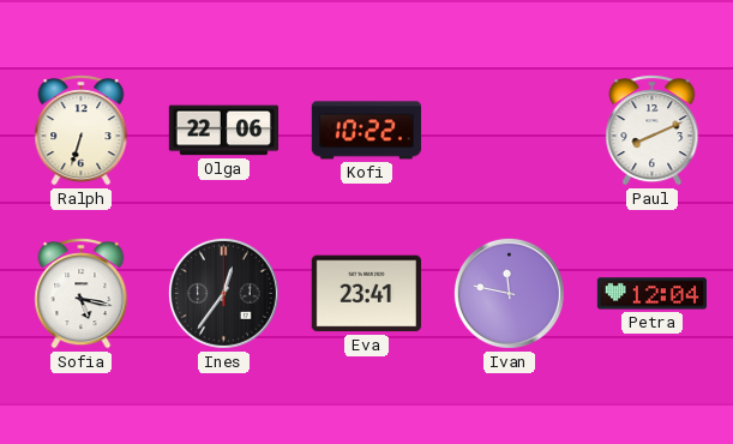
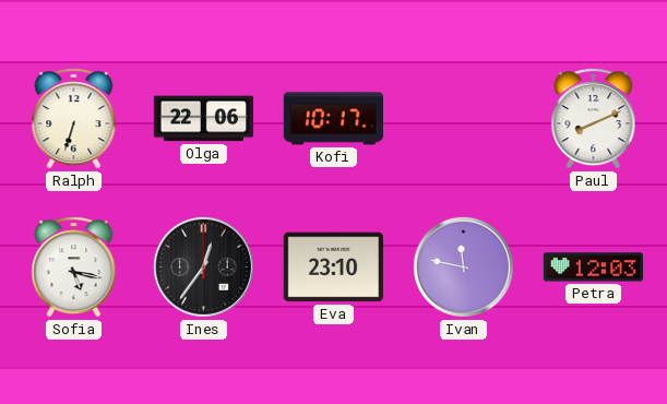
Kofi: 10:22 -> 10:17
Eva: 23:41 -> 23:10
Petra: 12:04 -> 12:03
